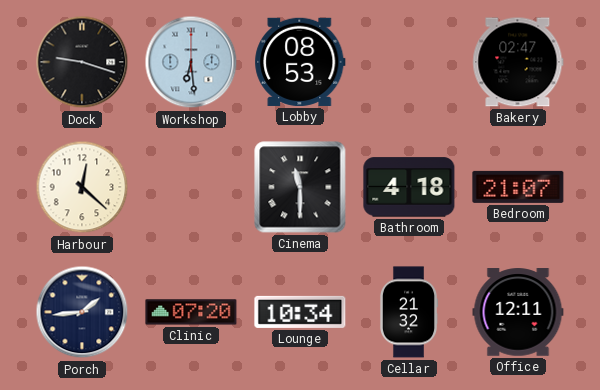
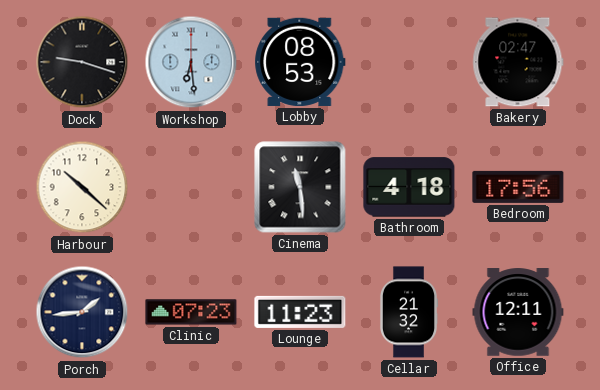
Harbour: 12:22 -> 10:22
Cinema: 11:30 -> 11:29
Bedroom: 21:07 -> 17:56
Clinic: 07:20 -> 07:23
Lounge: 10:34 -> 11:23
